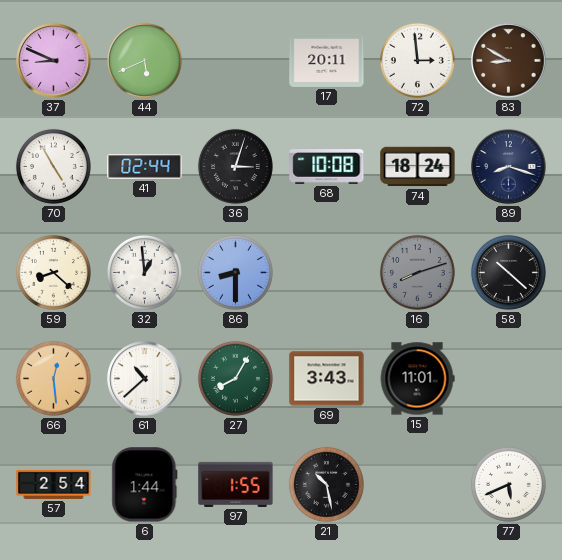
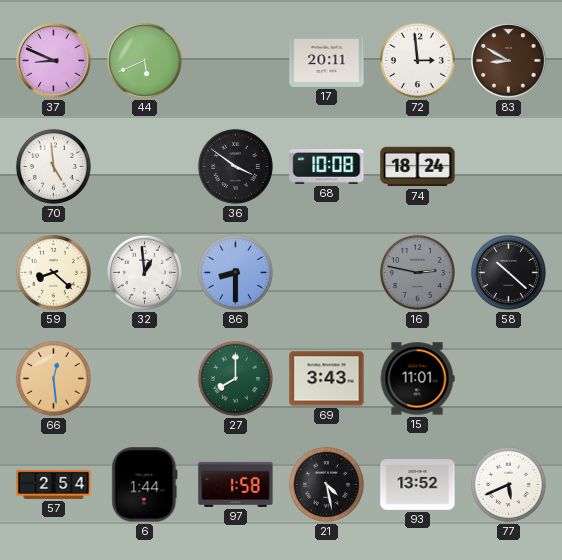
70: 4:55 -> 4:59
41: 02:44 -> none
36: 3:03 -> 3:51
89: 8:18 -> none
16: 8:12 -> 2:47
61: 10:38 -> none
27: 8:05 -> 8:00
97: 1:55 -> 1:58
21: 10:28 -> 4:28
93: none -> 13:52
